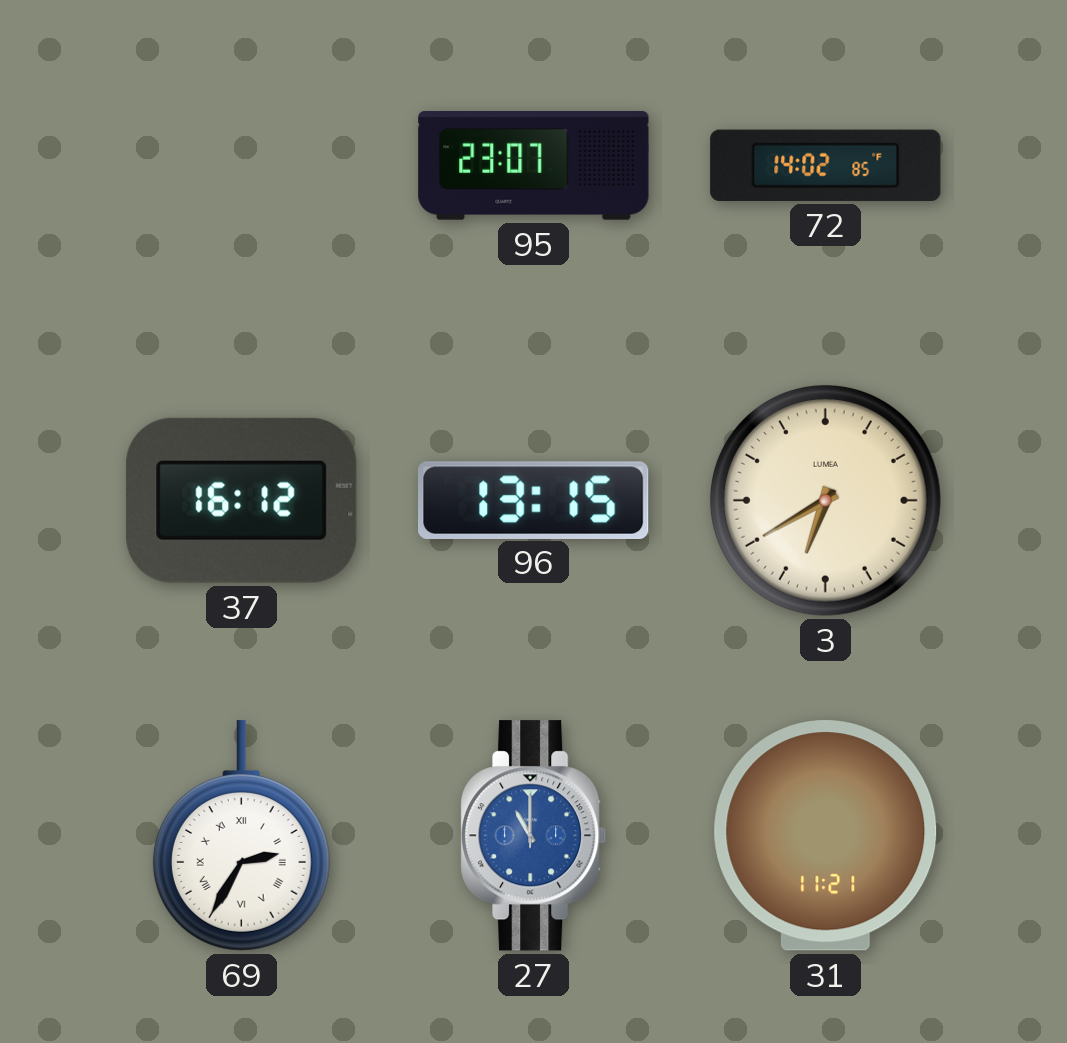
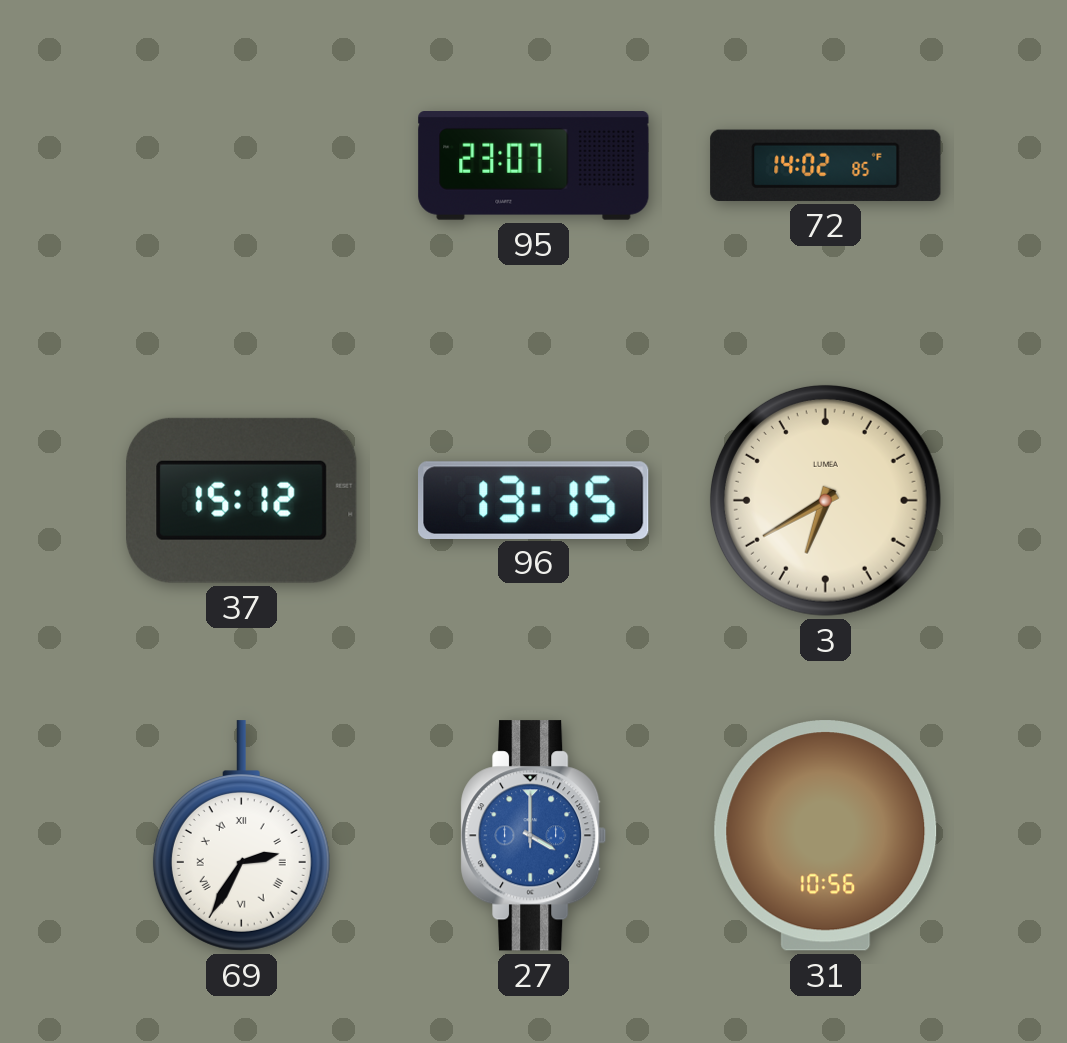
37: 16:12 -> 15:12
27: 11:00 -> 4:00
31: 11:21 -> 10:56
